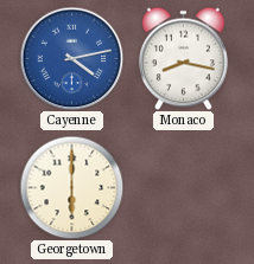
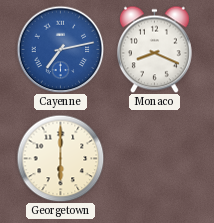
Cayenne: 4:13 -> 7:13
Monaco: 8:17 -> 8:19
